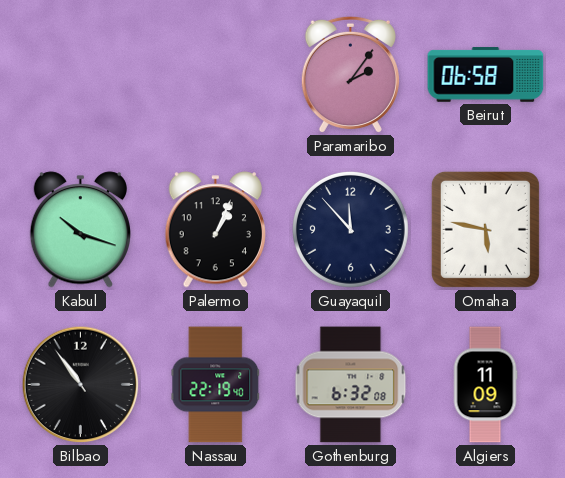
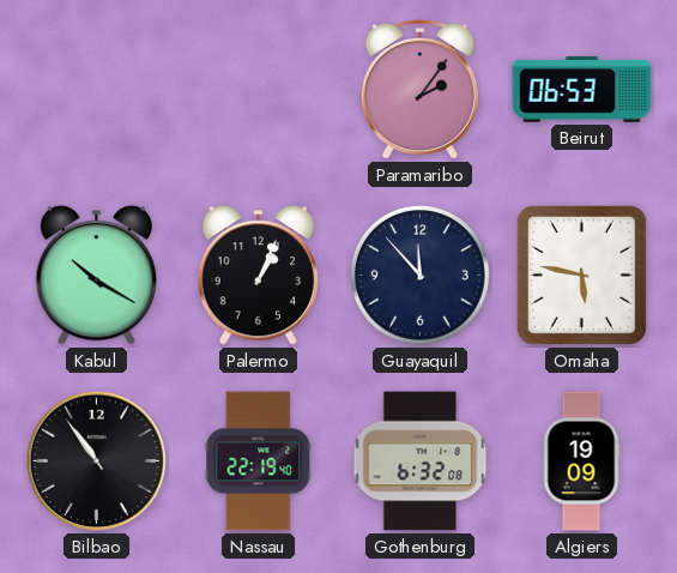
Beirut: 06:58 -> 06:53
Kabul: 10:18 -> 10:20
Algiers: 11:09 -> 19:09
